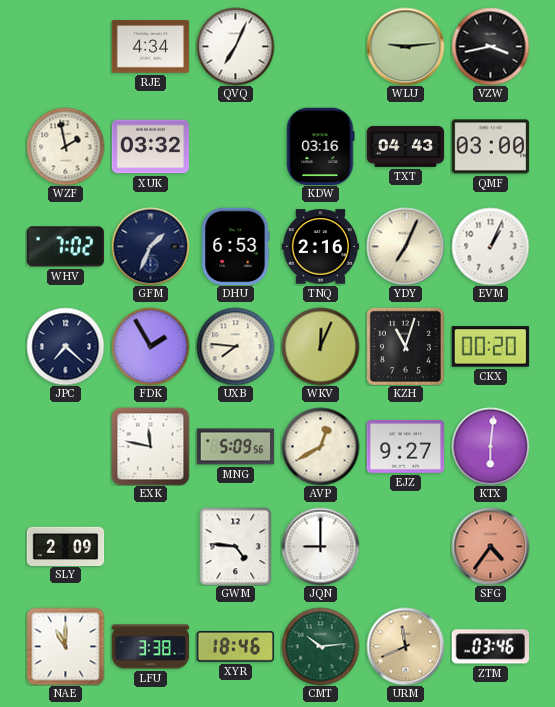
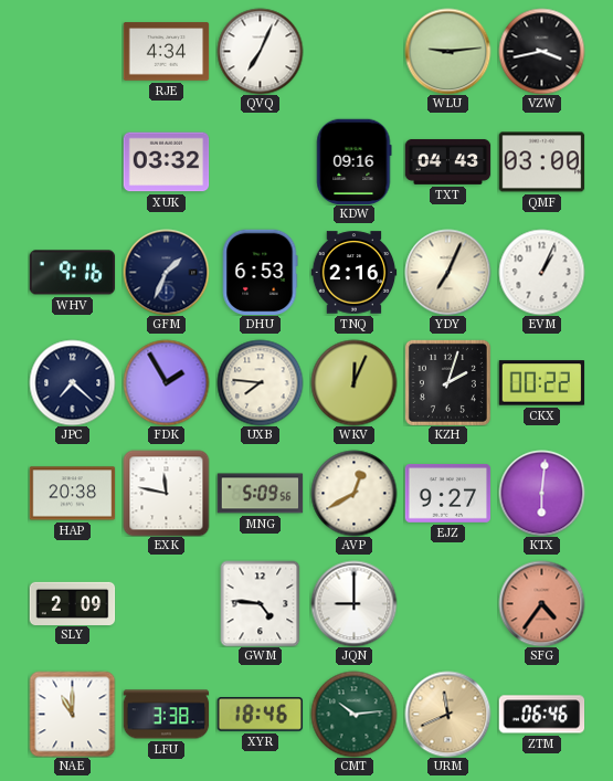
WZF: 1:58 -> none
KDW: 03:16 -> 09:16
WHV: 7:02 -> 9:16
KZH: 11:03 -> 2:03
CKX: 00:20 -> 00:22
HAP: none -> 20:38
ZTM: 03:46 -> 06:46
